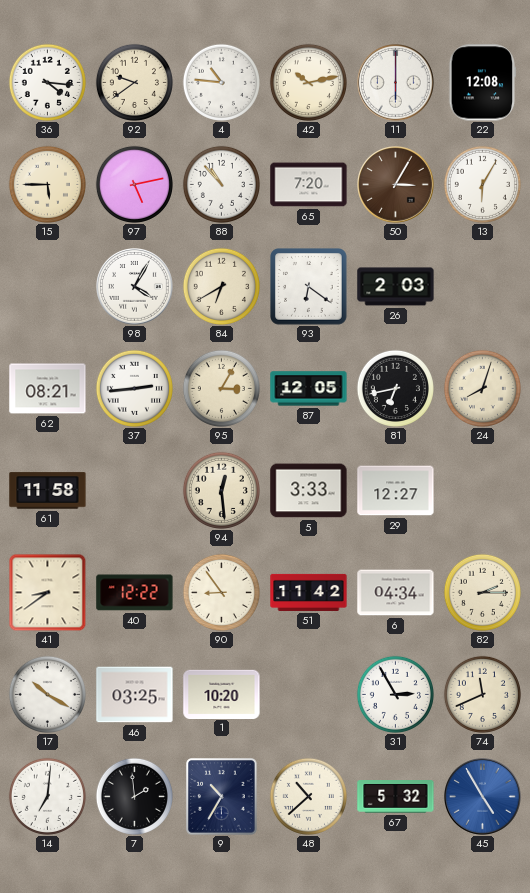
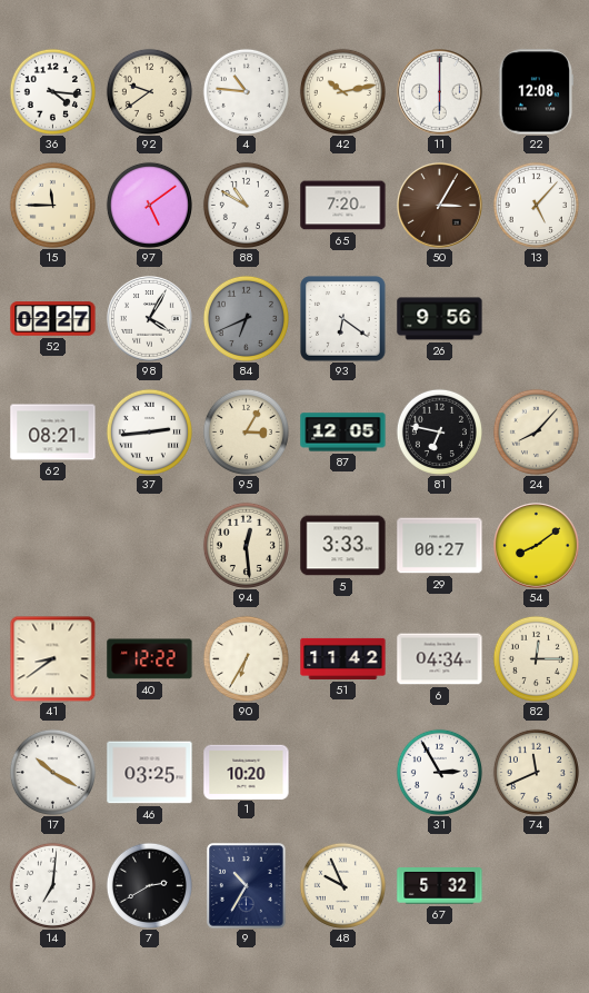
15: 5:45 -> 11:45
97: 5:13 -> 5:09
88: 10:53 -> 10:50
13: 6:05 -> 5:07
52: none -> 02:27
84: 6:40 -> 6:41
84 dial: cream -> grey
26: 2:03 -> 9:56
81: 6:43 -> 6:47
24: 8:03 -> 8:07
61: 11:58 -> none
29: 12:27 -> 00:27
54: none -> 8:09
90: 8:54 -> 6:35
82: 2:15 -> 12:15
7: 1:59 -> 2:40
48: 10:38 -> 9:56
45: 4:55 -> none
